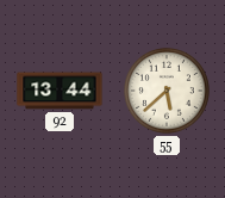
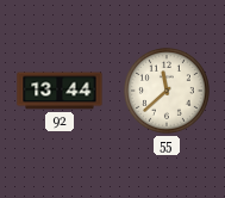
55: 5:38 -> 11:38
